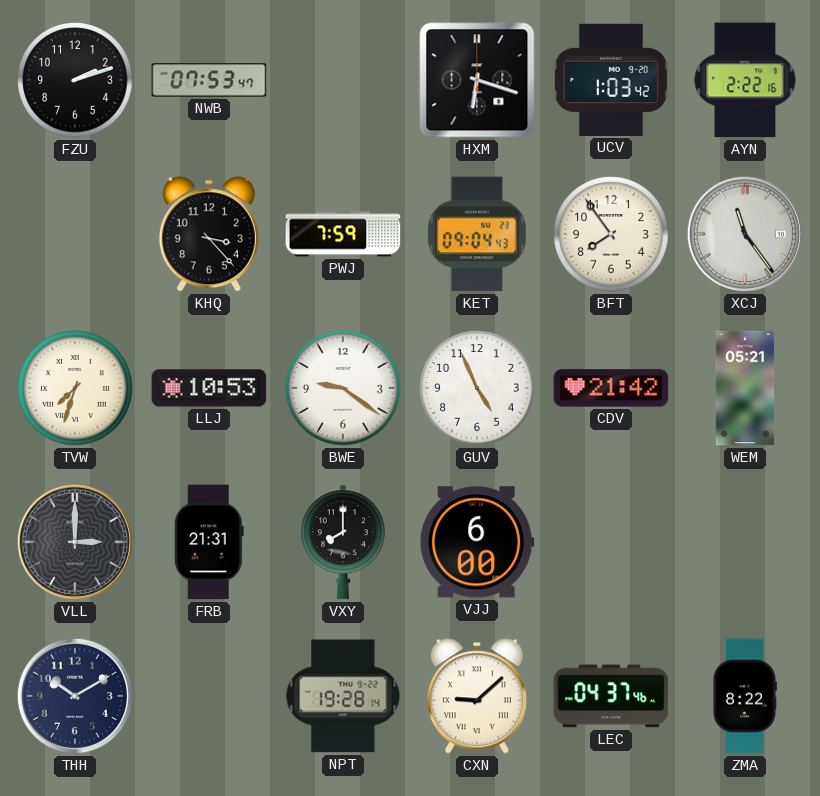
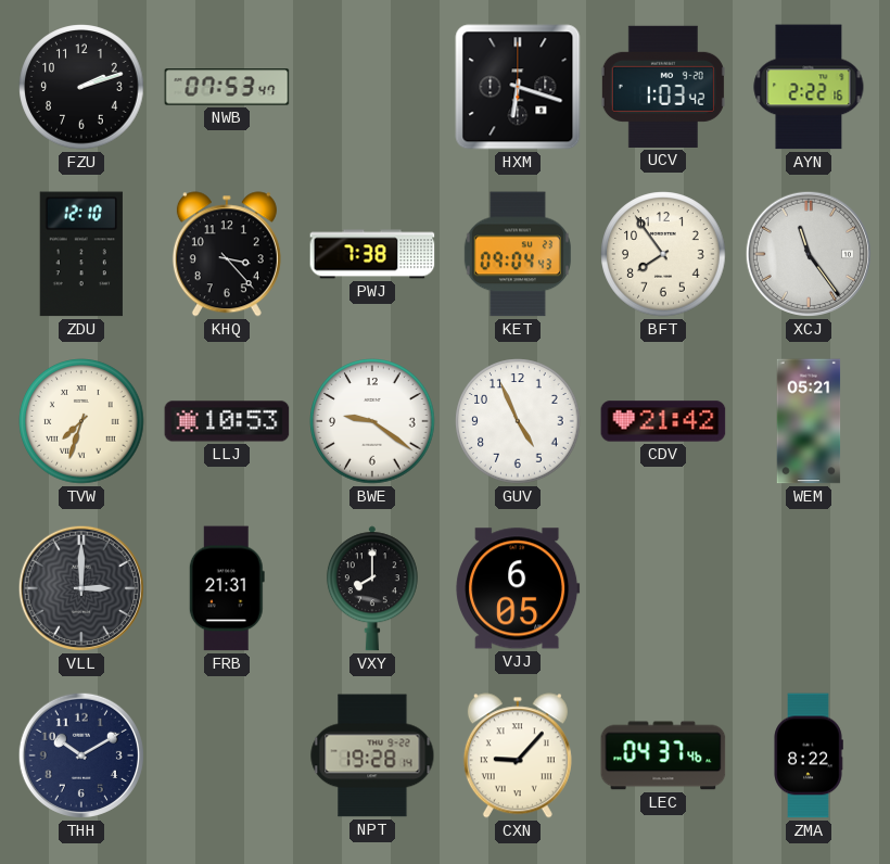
ZDU: none -> 12:10
PWJ: 7:59 -> 7:38
VJJ: 6:00 -> 6:05
CXN: 9:08 -> 9:07
